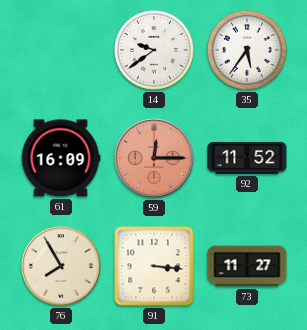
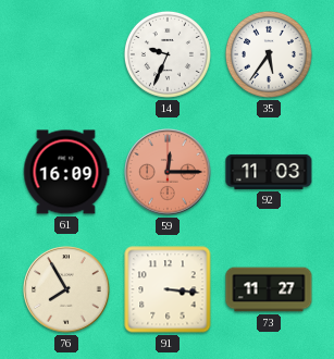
14: 9:39 -> 9:34
92: 11:52 -> 11:03
